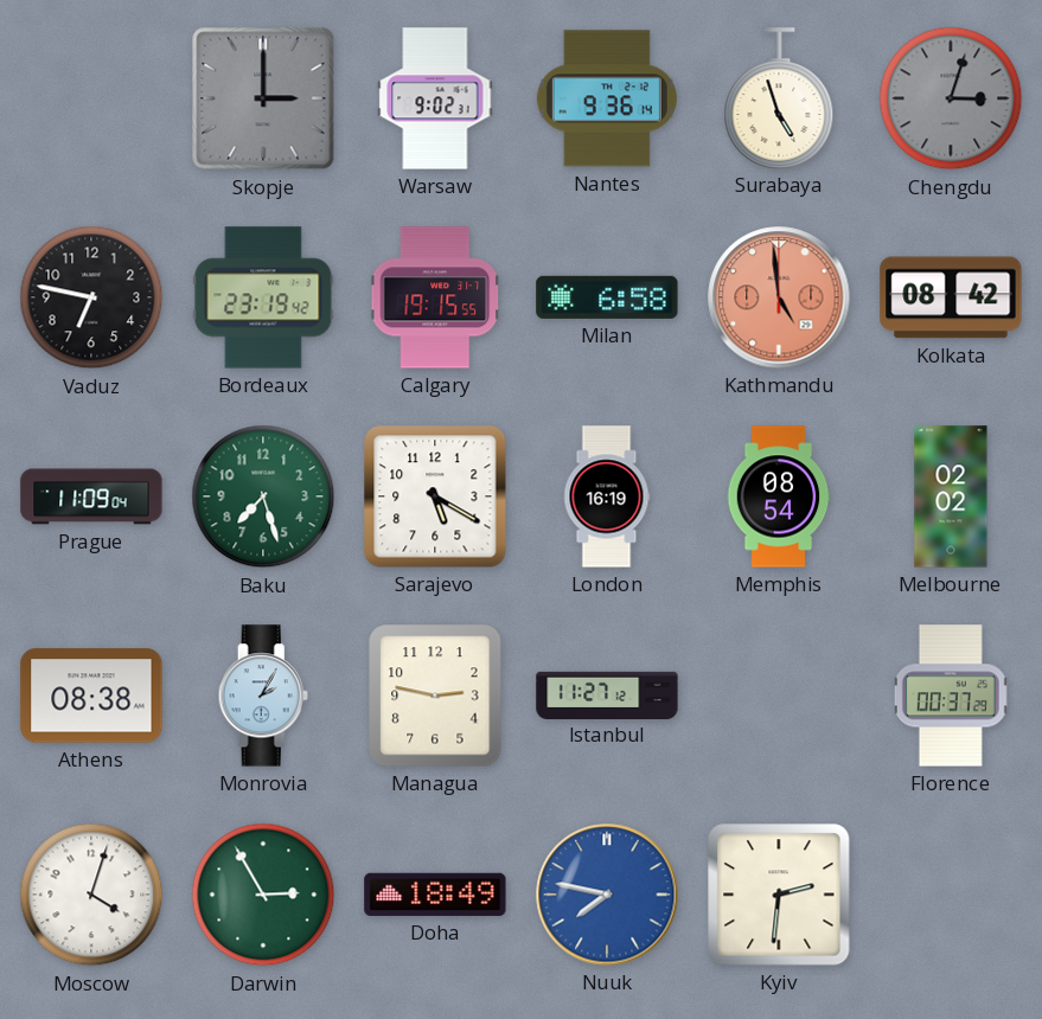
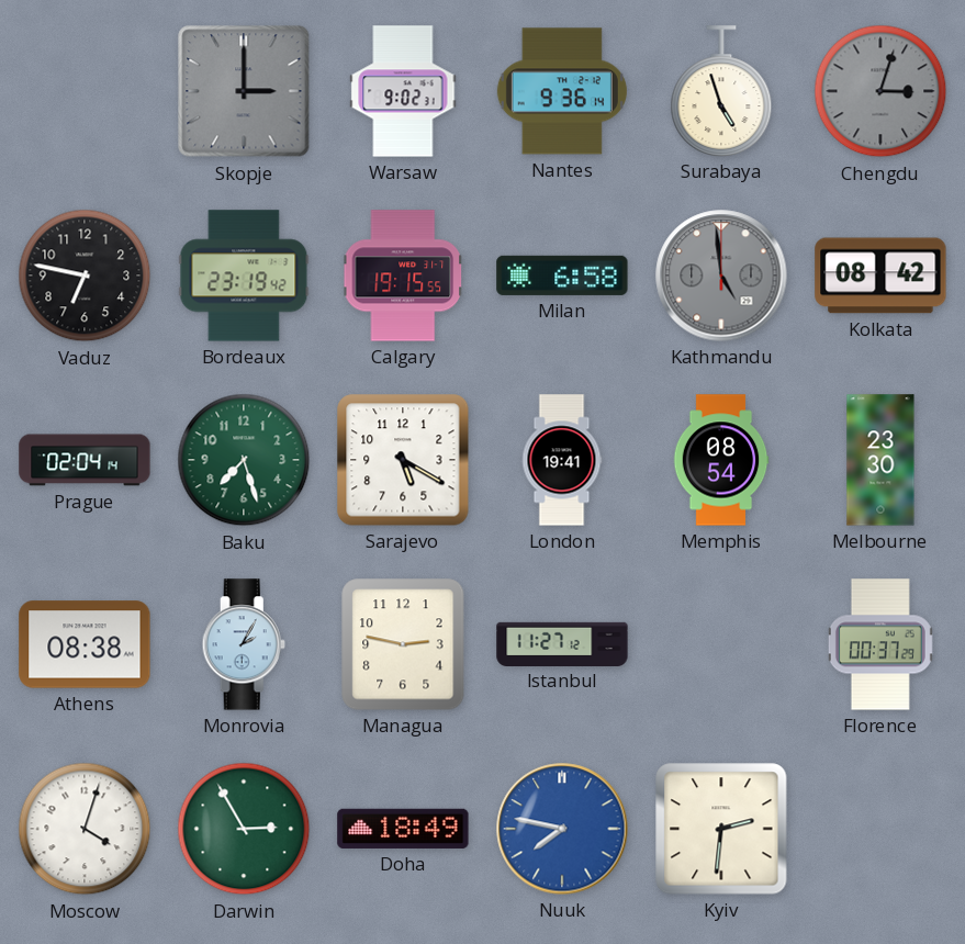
Kathmandu dial: salmon -> grey
Prague: 11:09 -> 02:04
London: 16:19 -> 19:41
Melbourne: 02:02 -> 23:30
